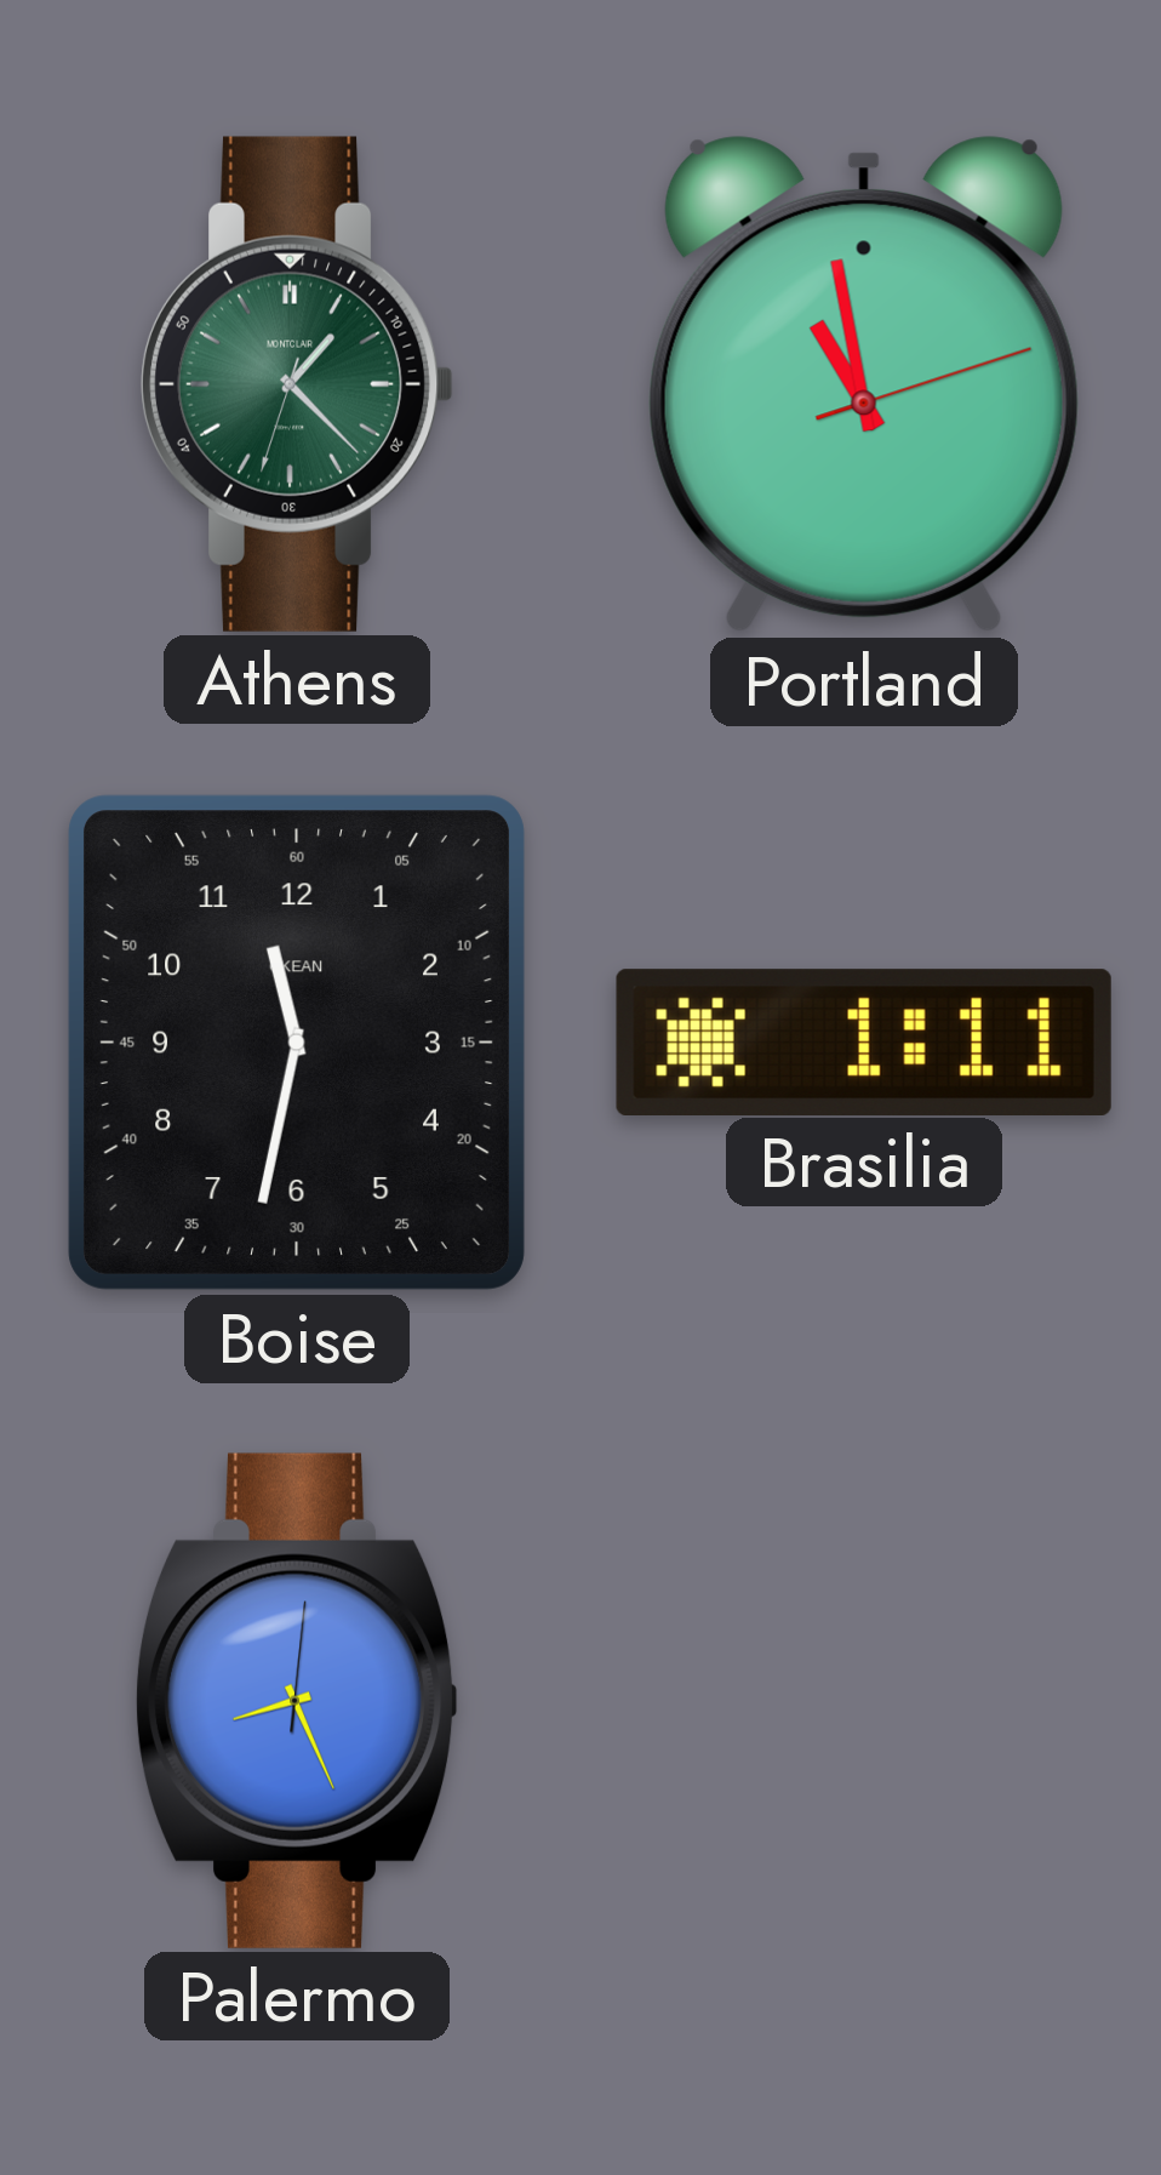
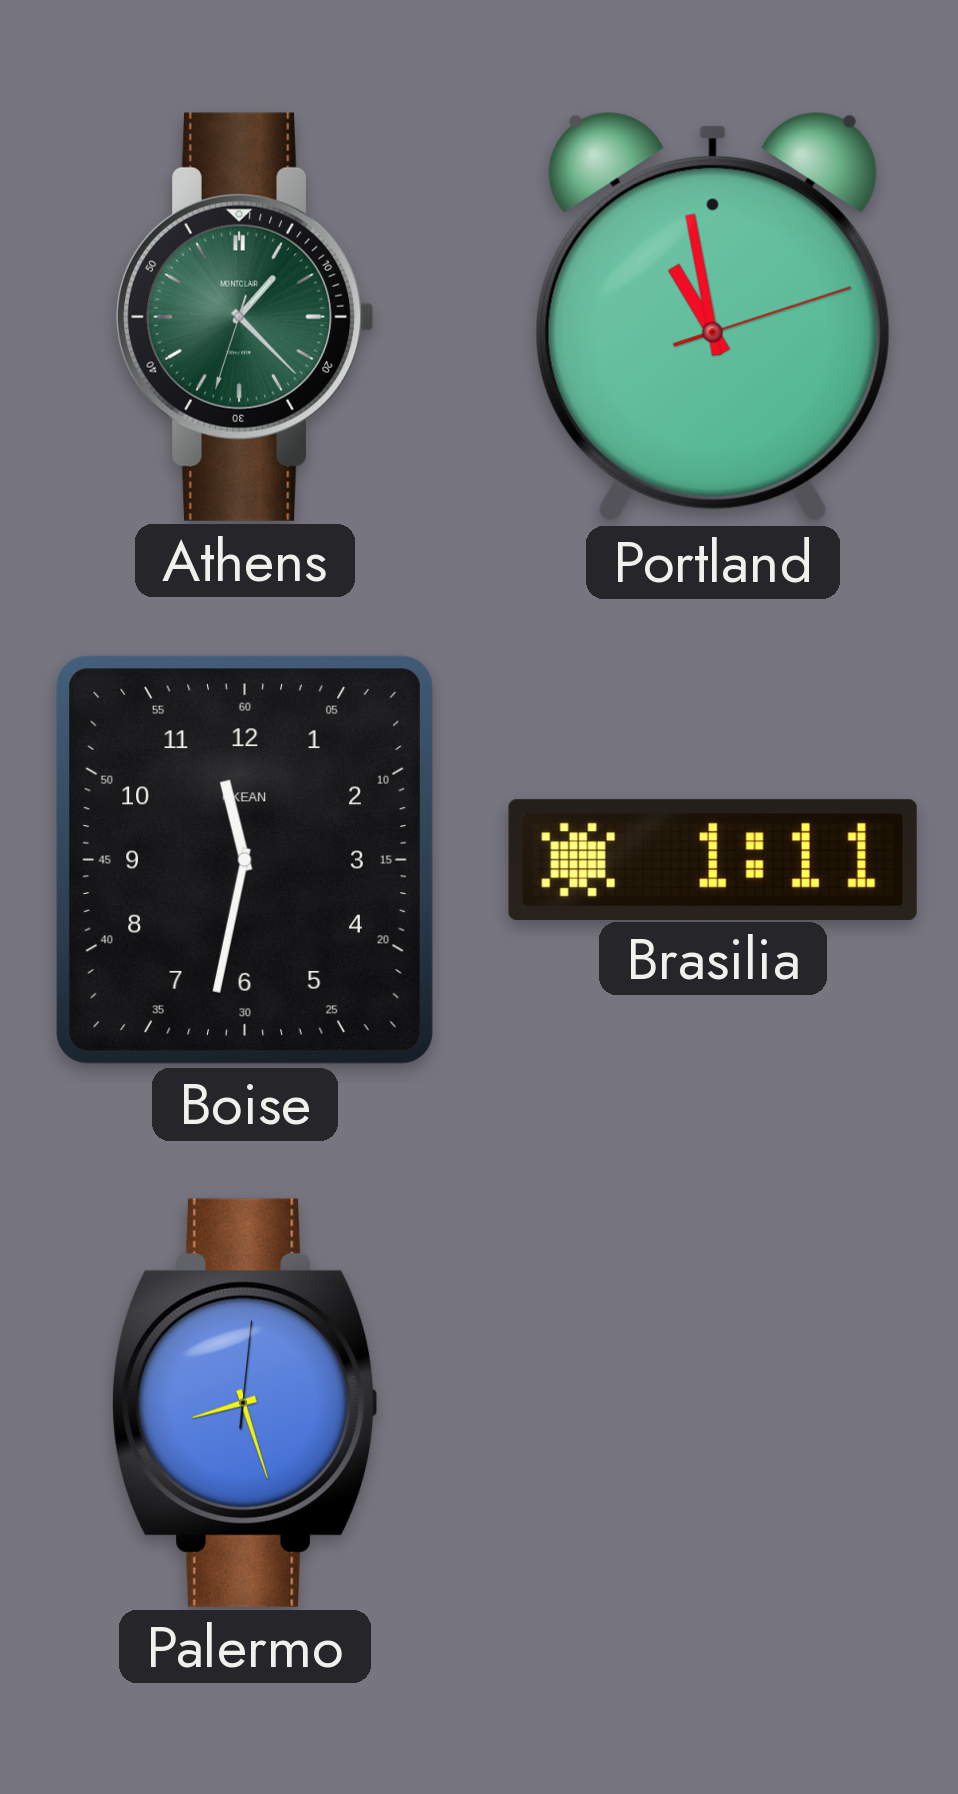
Palermo: 8:26 -> 8:27
